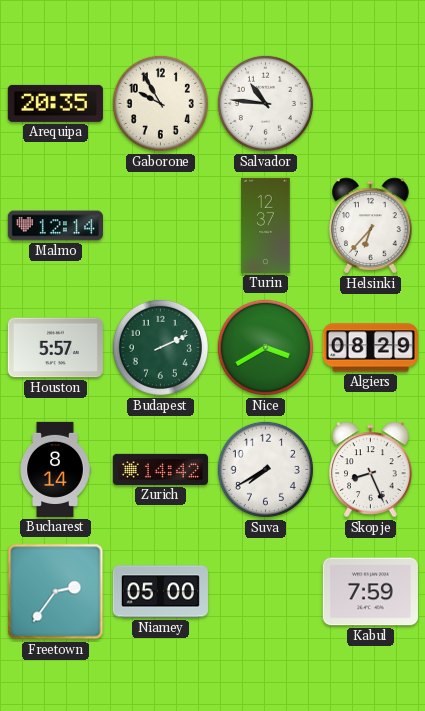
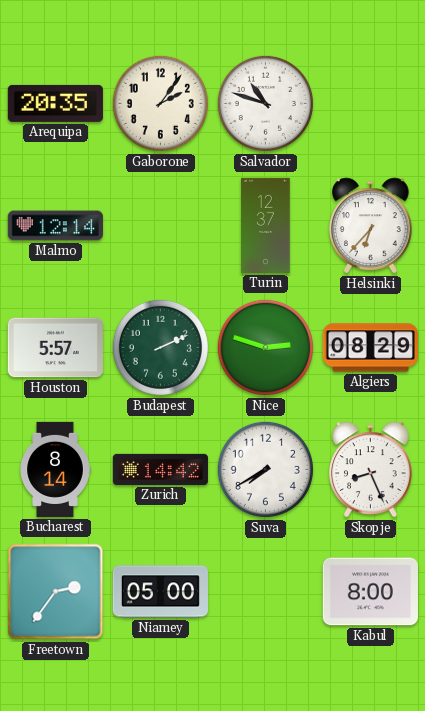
Gaborone: 9:55 -> 2:06
Salvador: 10:46 -> 10:48
Nice: 3:40 -> 2:48
Kabul: 7:59 -> 8:00
